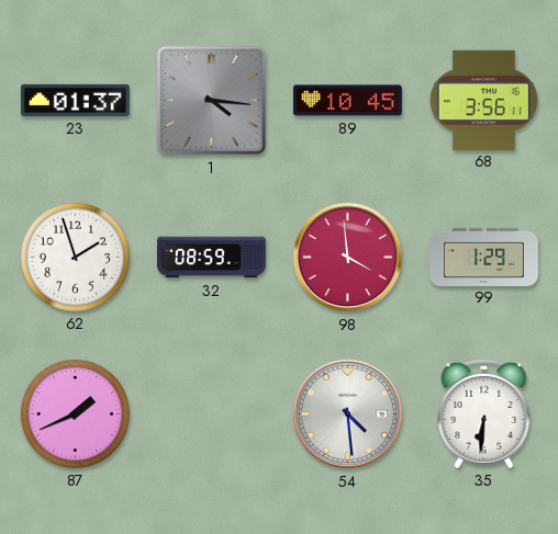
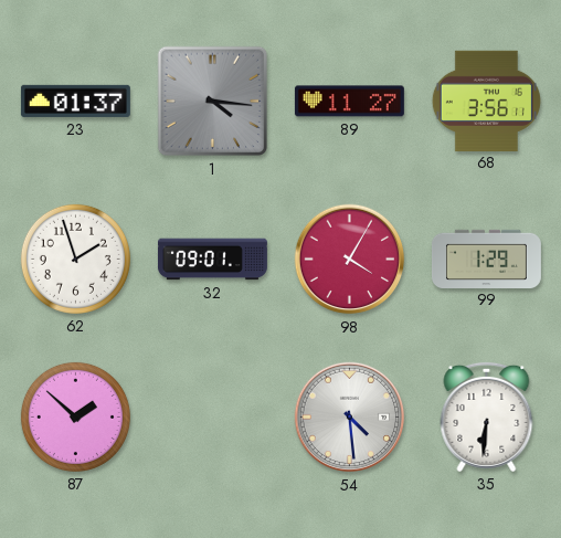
89: 10:45 -> 11:27
32: 08:59 -> 09:01
98: 3:59 -> 4:05
87: 1:41 -> 1:52
